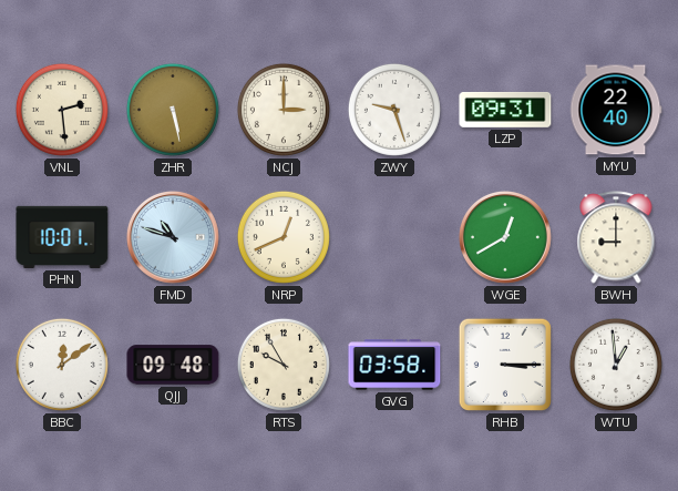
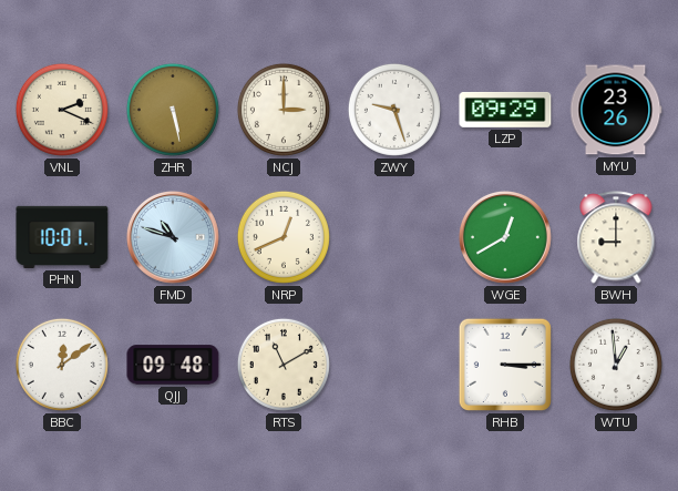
VNL: 2:29 -> 2:19
LZP: 09:31 -> 09:29
MYU: 22:40 -> 23:26
RTS: 9:55 -> 11:10
GVG: 03:58 -> none
